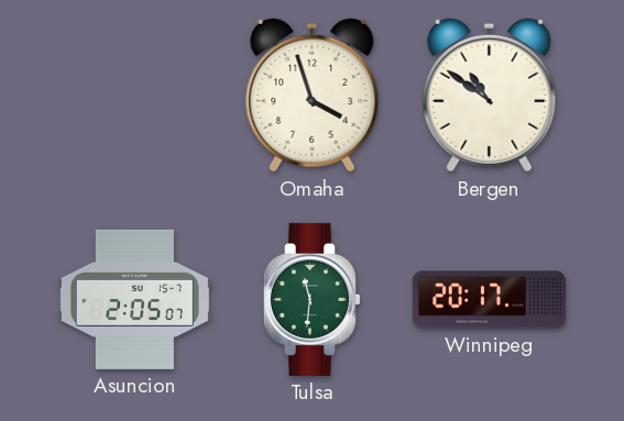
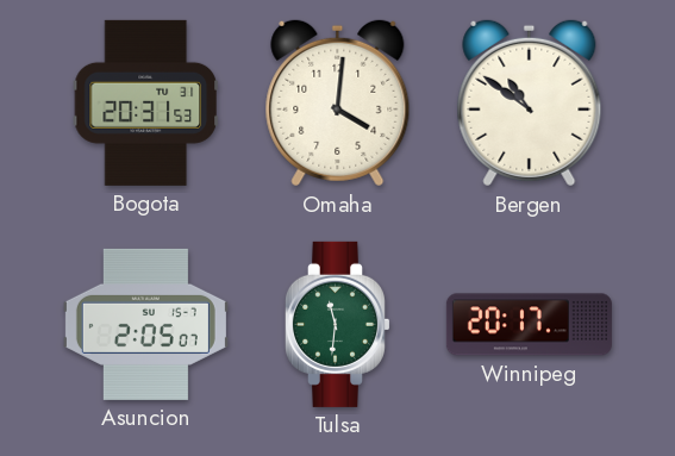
Bogota: none -> 20:31
Omaha: 3:57 -> 4:01
